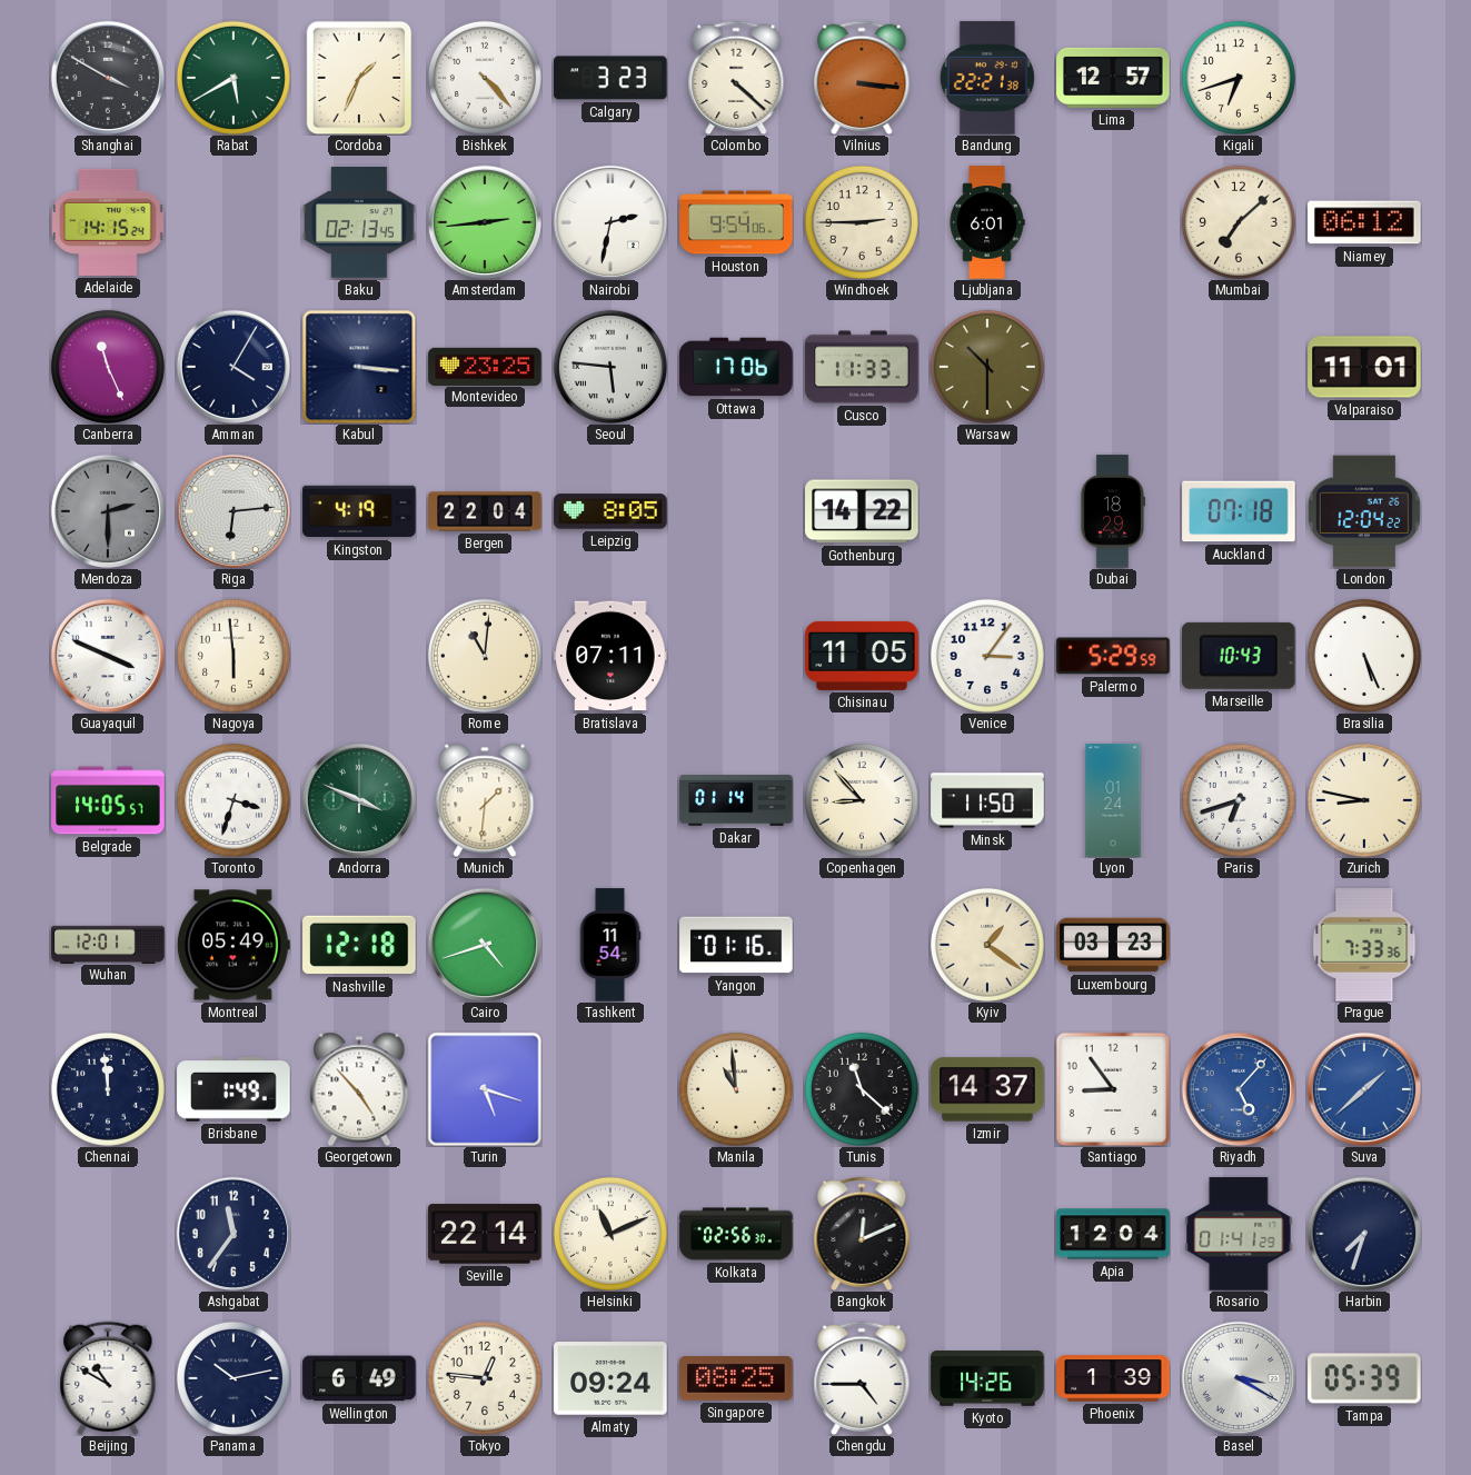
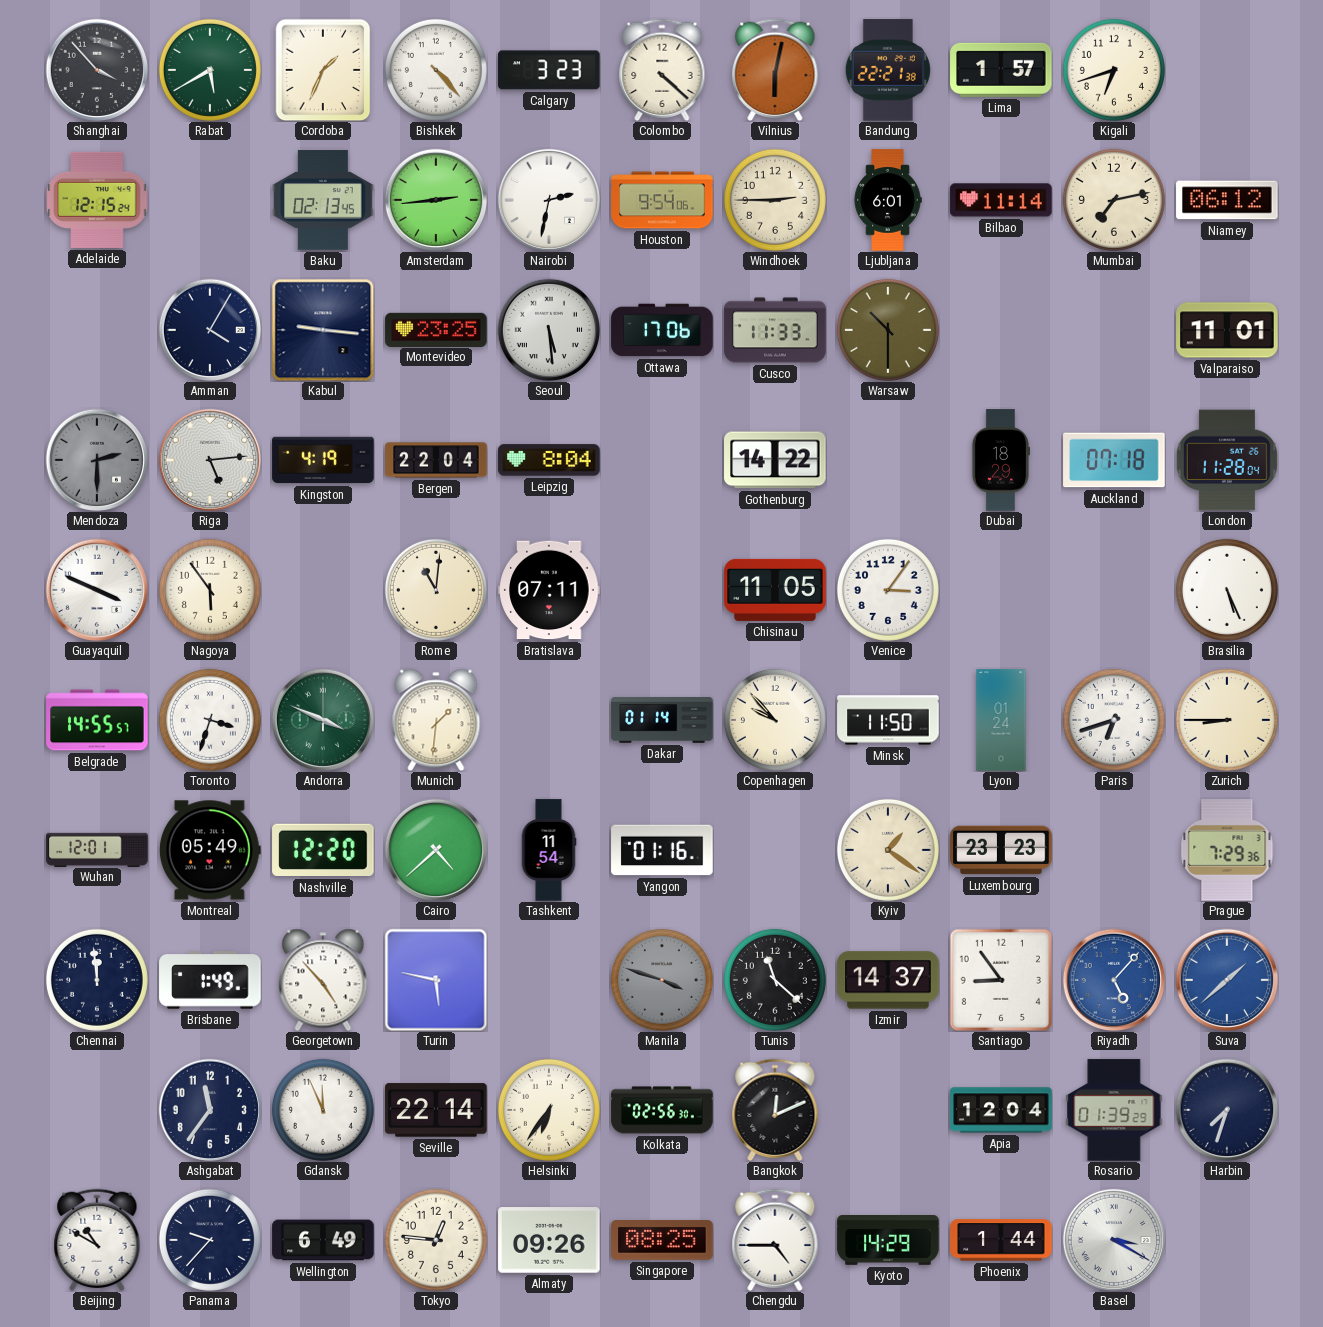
Shanghai: 3:50 -> 3:53
Vilnius: 3:16 -> 6:02
Lima: 12:57 -> 1:57
Adelaide: 14:15 -> 12:15
Bilbao: none -> 11:14
Mumbai: 7:08 -> 7:13
Canberra: 11:26 -> none
Kabul: 3:16 -> 9:16
Seoul: 5:46 -> 5:29
Riga: 6:14 -> 5:14
Leipzig: 8:05 -> 8:04
London: 12:04 -> 11:28
Nagoya: 5:59 -> 5:54
Palermo: 5:29 -> none
Marseille: 10:43 -> none
Belgrade: 14:05 -> 14:55
Copenhagen: 8:53 -> 9:53
Zurich: 8:47 -> 8:45
Nashville: 12:18 -> 12:20
Cairo: 4:42 -> 4:38
Luxembourg: 03:23 -> 23:23
Prague: 7:33 -> 7:29
Turin: 5:18 -> 5:47
Manila: 10:59 -> 3:48
Manila dial: cream -> grey
Gdansk: none -> 11:56
Helsinki: 11:11 -> 6:36
Rosario: 01:41 -> 01:39
Panama: 10:13 -> 9:37
Almaty: 09:24 -> 09:26
Kyoto: 14:26 -> 14:29
Phoenix: 1:39 -> 1:44
Tampa: 05:39 -> none
